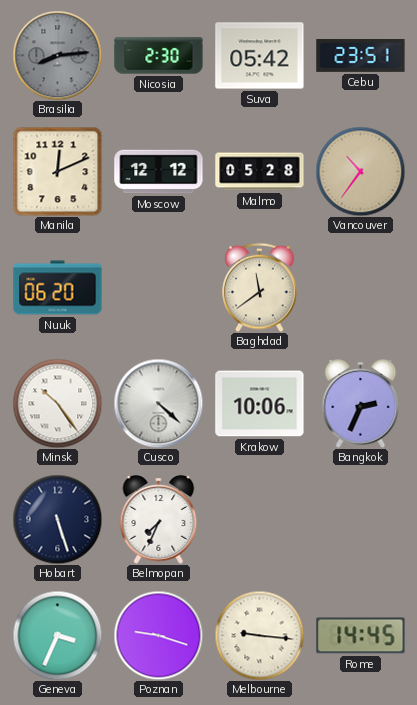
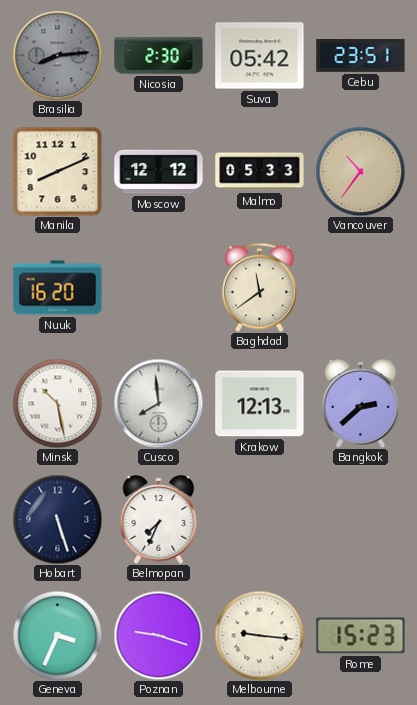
Manila: 12:11 -> 8:11
Malmo: 05:28 -> 05:33
Nuuk: 06:20 -> 16:20
Minsk: 10:24 -> 10:28
Cusco: 4:22 -> 7:59
Krakow: 10:06 -> 12:13
Bangkok: 2:34 -> 2:38
Rome: 14:45 -> 15:23
